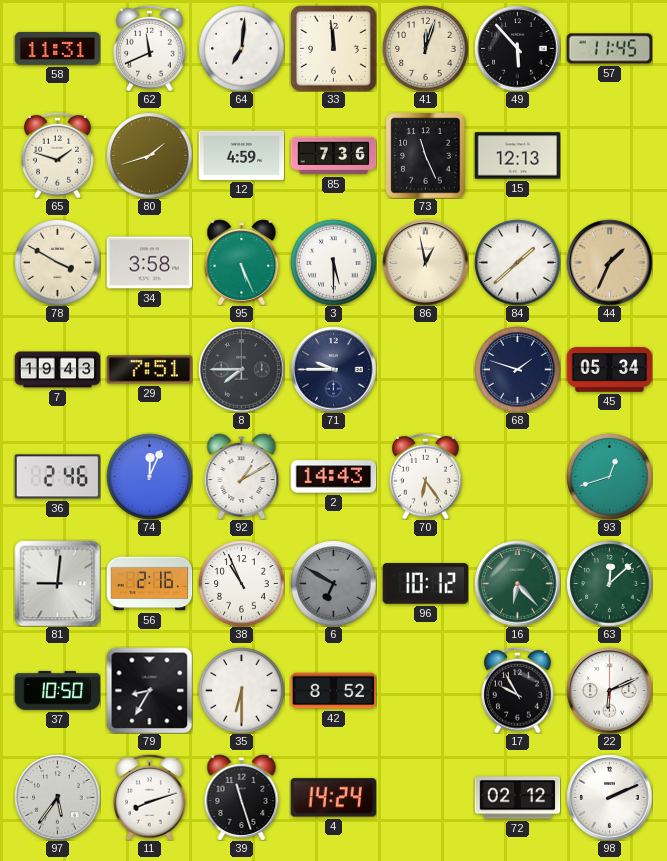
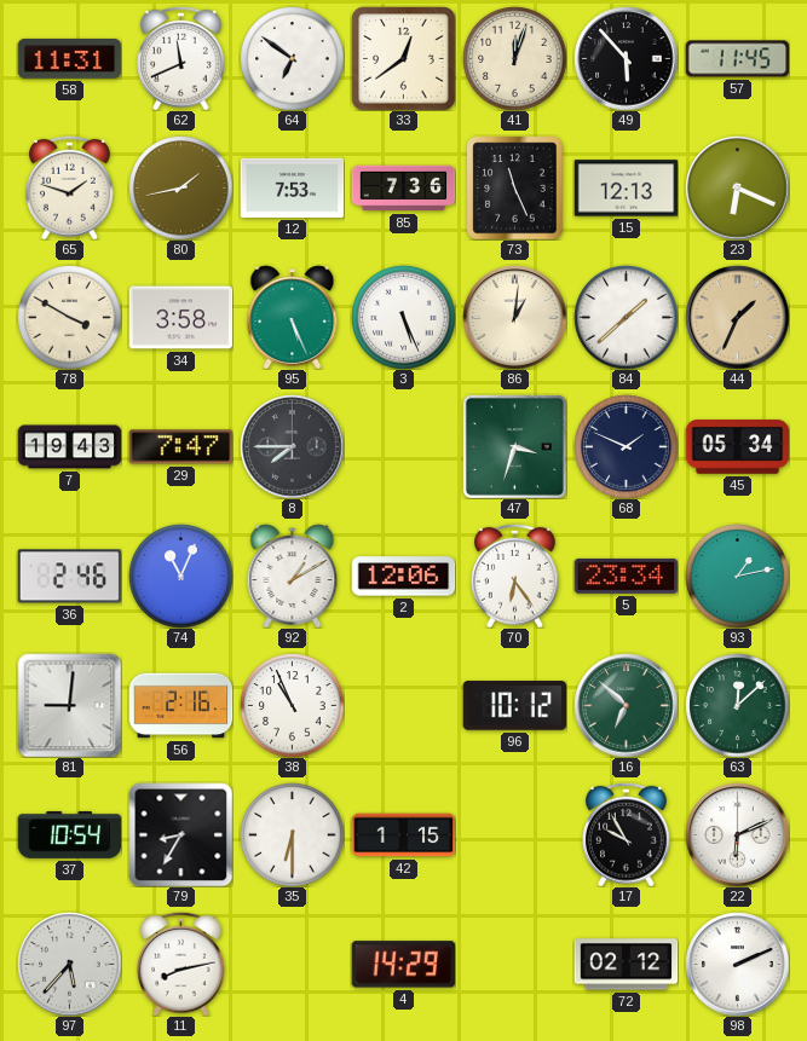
64: 7:01 -> 6:51
33: 11:59 -> 12:39
80: 1:42 -> 1:43
12: 4:59 -> 7:53
23: none -> 6:19
3: 5:30 -> 5:26
86: 12:58 -> 1:01
29: 7:51 -> 7:47
71: 9:45 -> none
47: none -> 3:33
68: 1:48 -> 1:49
74: 12:04 -> 11:04
2: 14:43 -> 12:06
5: none -> 23:34
93: 12:42 -> 1:13
6: 6:50 -> none
16: 6:23 -> 6:52
37: 10:50 -> 10:54
42: 8:52 -> 1:15
97: 5:36 -> 5:37
11: 8:12 -> 8:13
39: 11:27 -> none
4: 14:24 -> 14:29
